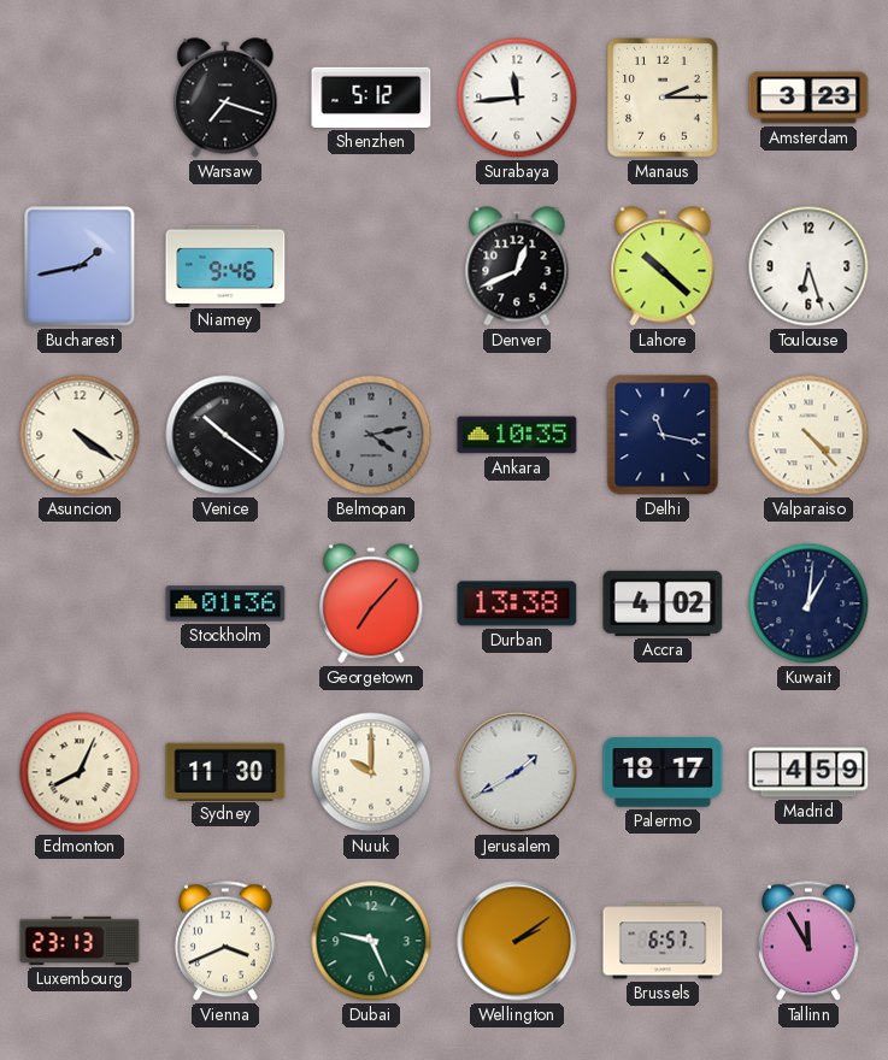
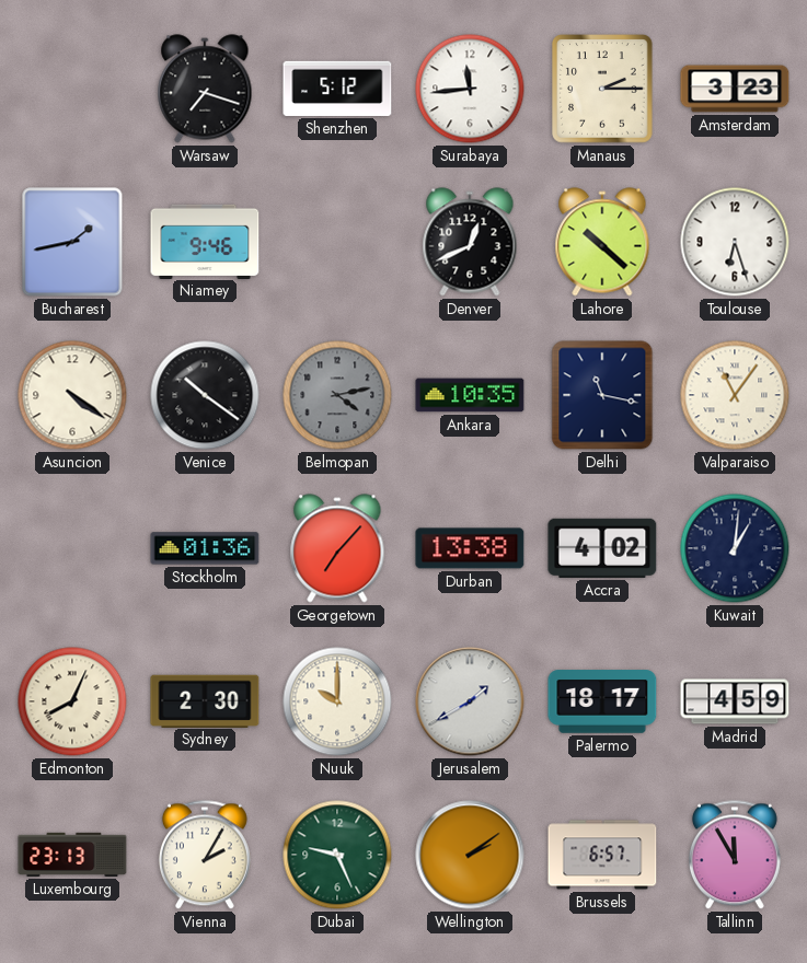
Valparaiso: 4:23 -> 11:06
Sydney: 11:30 -> 2:30
Vienna: 3:41 -> 2:05
